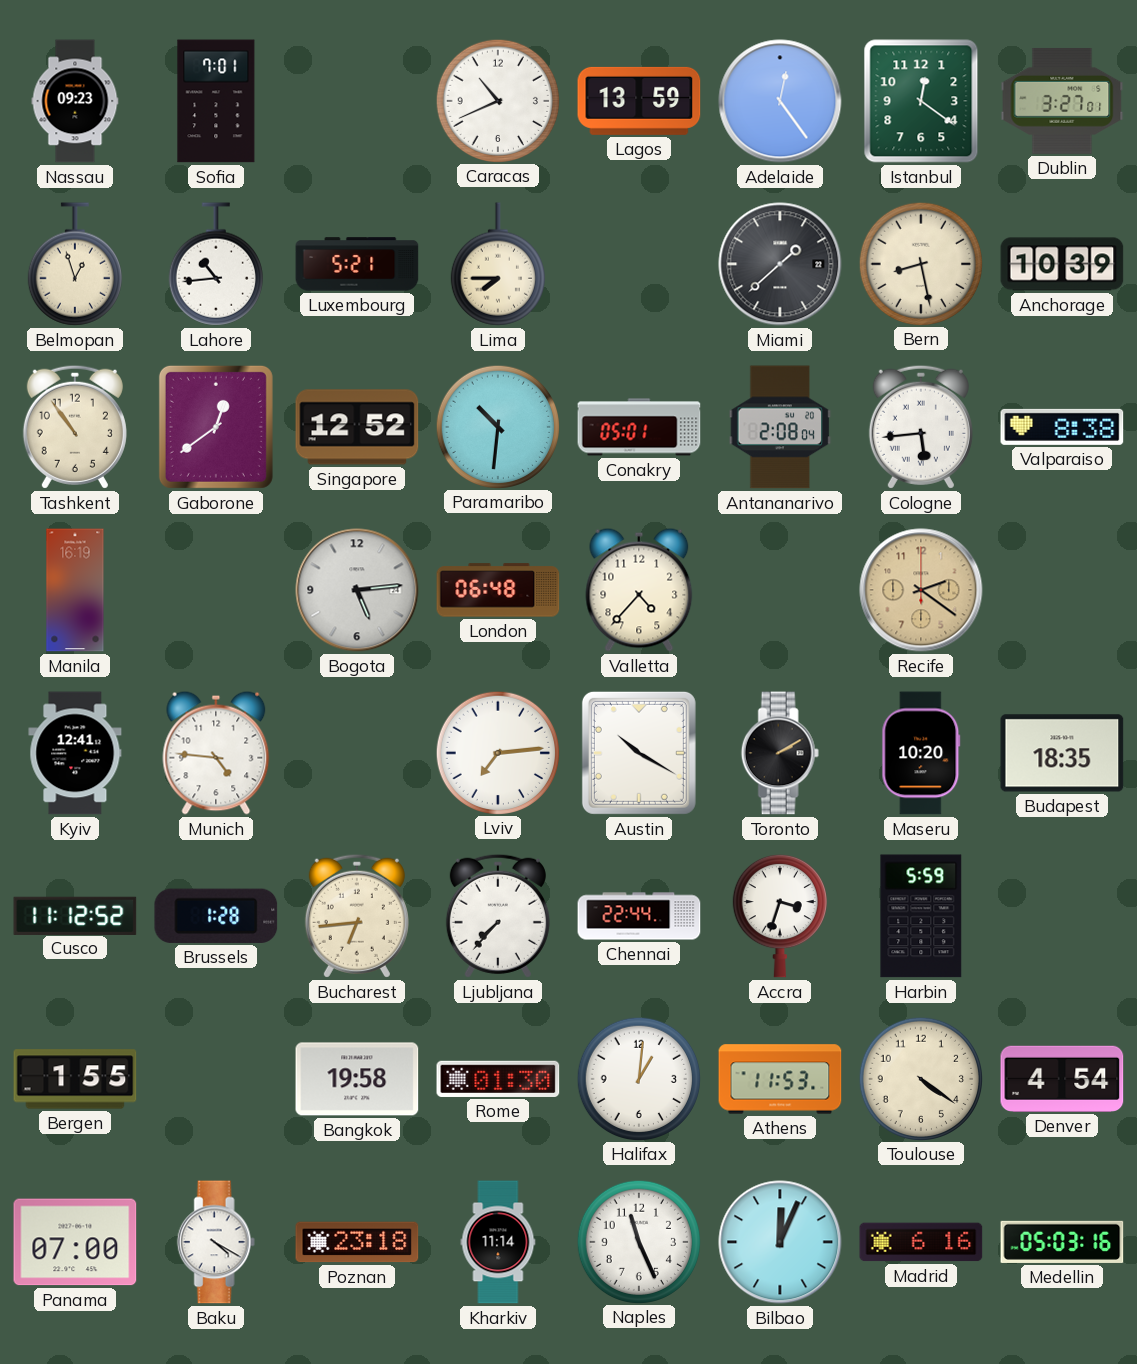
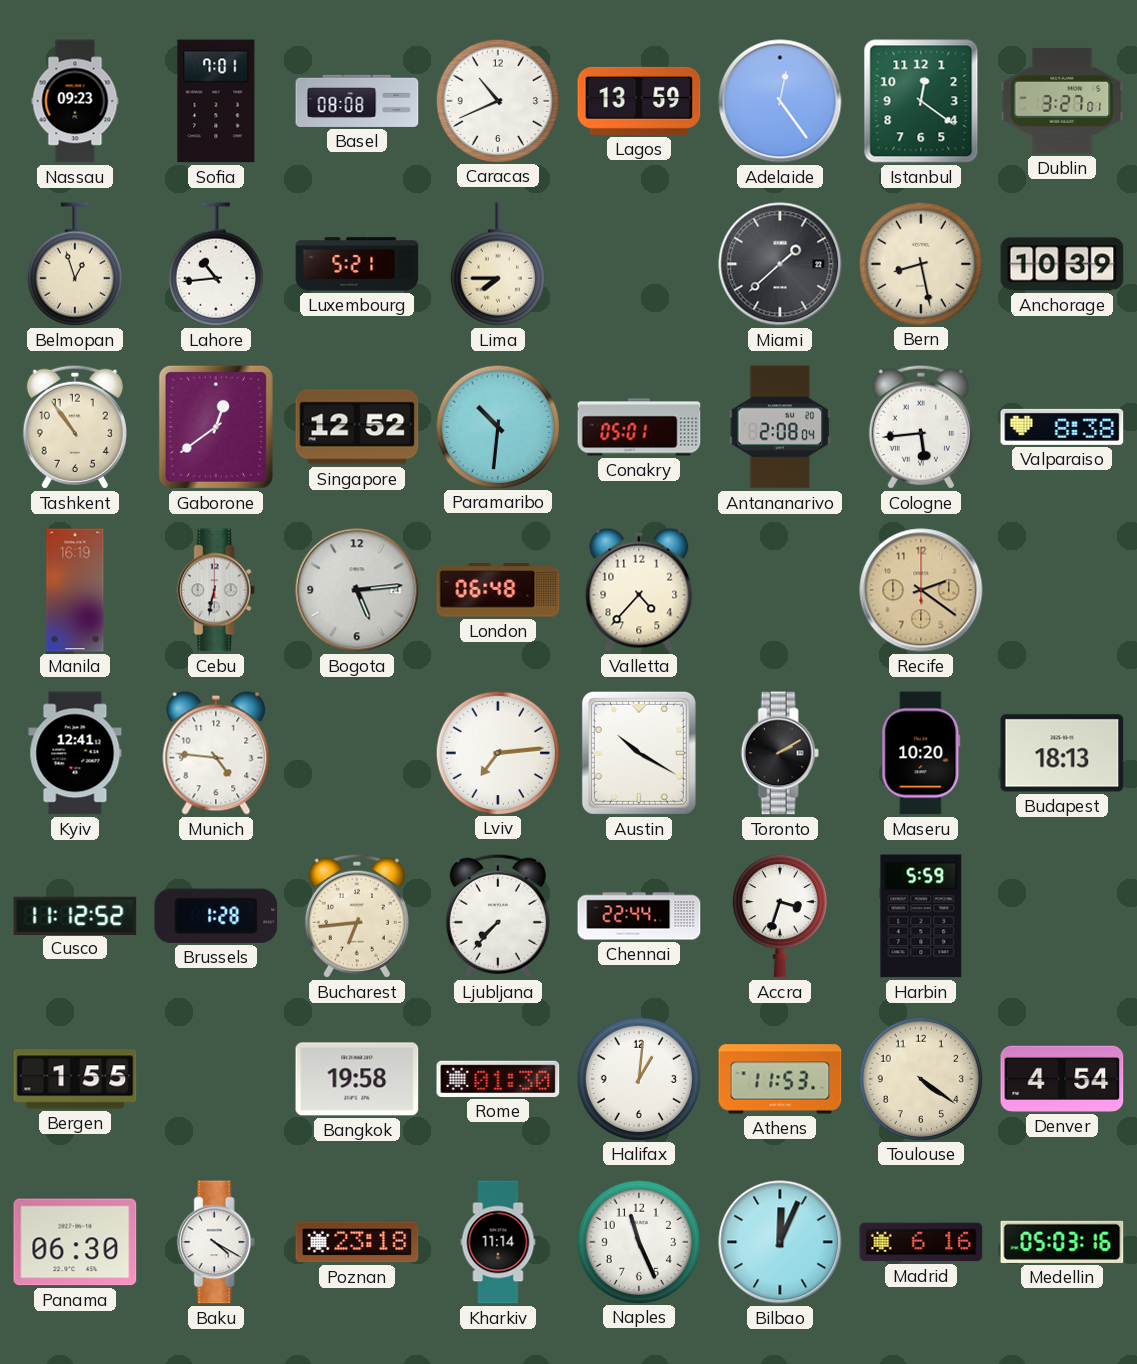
Basel: none -> 08:08
Cebu: none -> 6:32
Budapest: 18:35 -> 18:13
Panama: 07:00 -> 06:30
